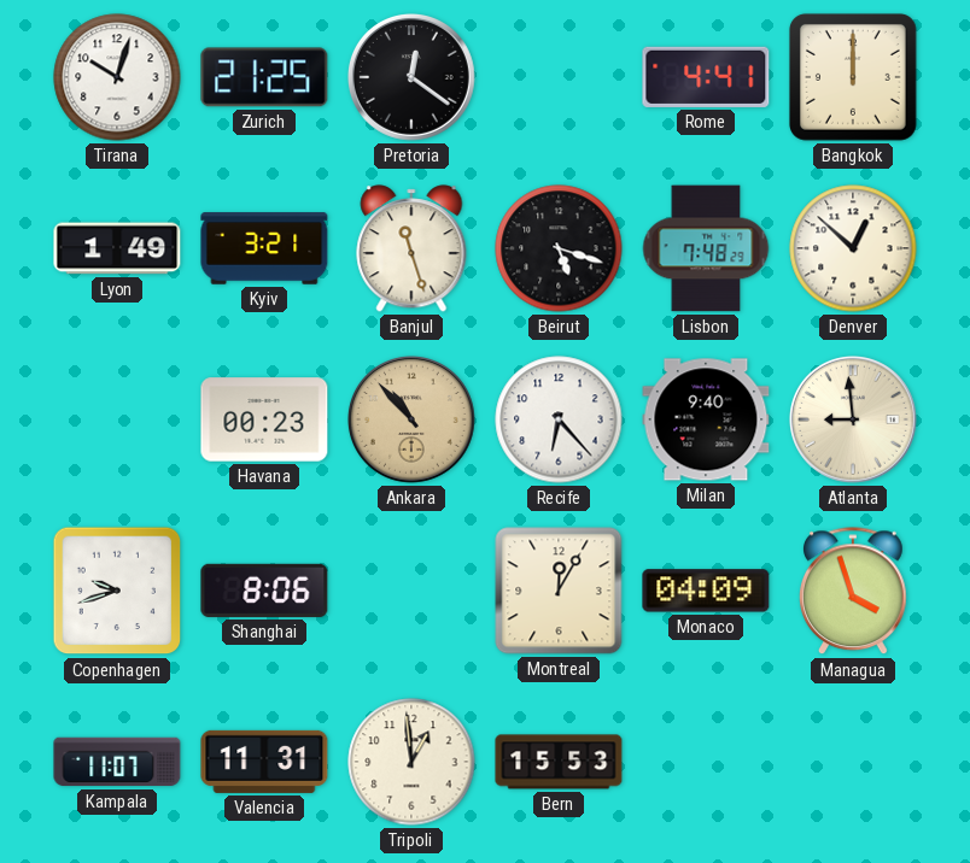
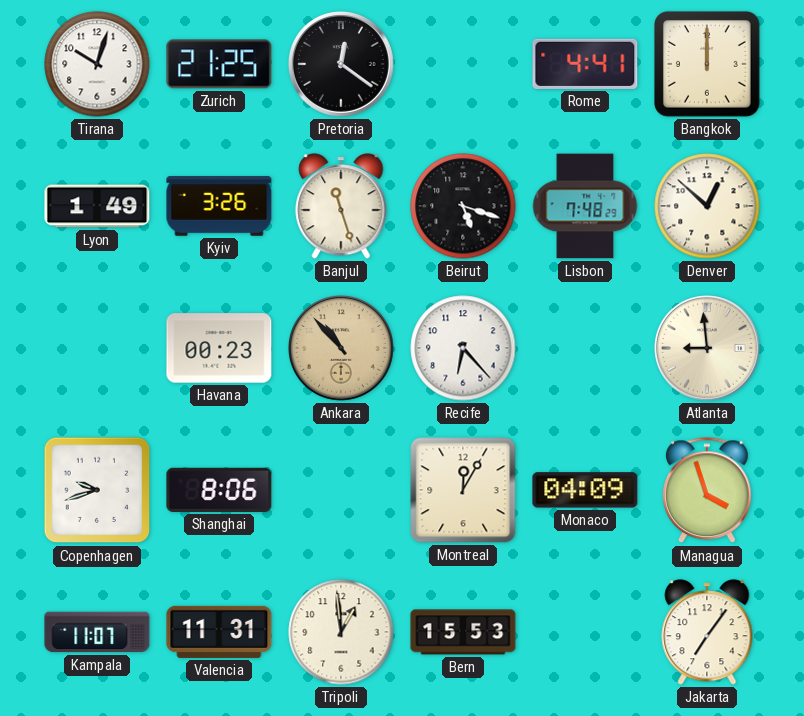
Kyiv: 3:21 -> 3:26
Milan: 9:40 -> none
Jakarta: none -> 7:06
